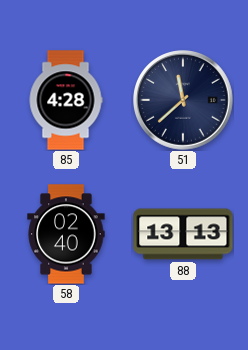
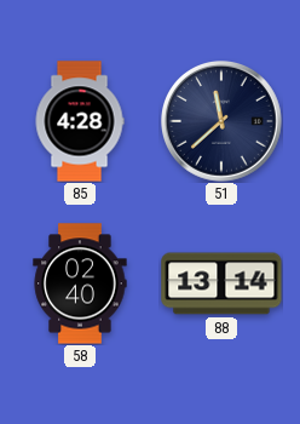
88: 13:13 -> 13:14
